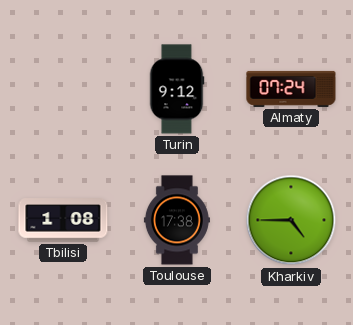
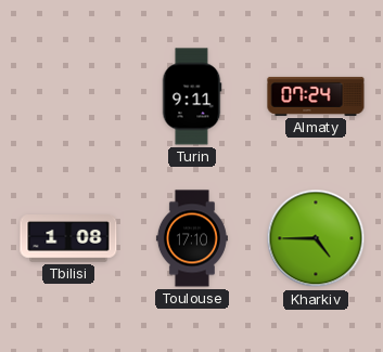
Turin: 9:12 -> 9:11
Toulouse: 17:38 -> 17:10
